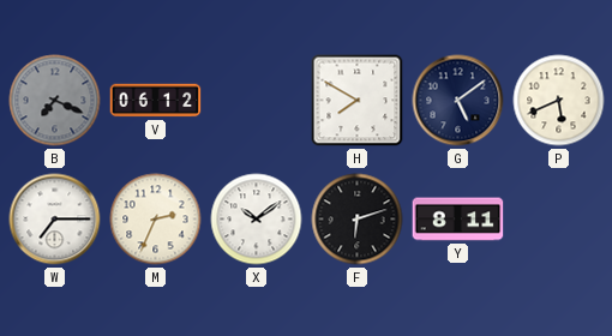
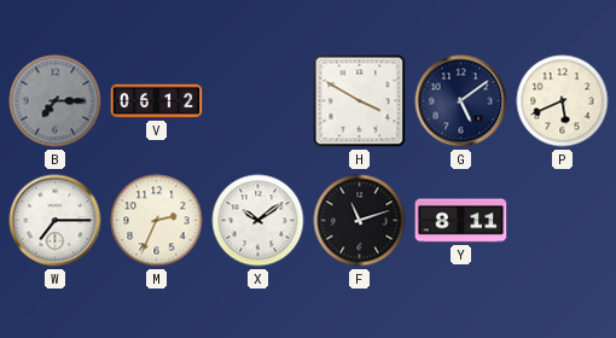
B: 7:19 -> 7:15
H: 7:50 -> 3:50
F: 6:12 -> 11:12
